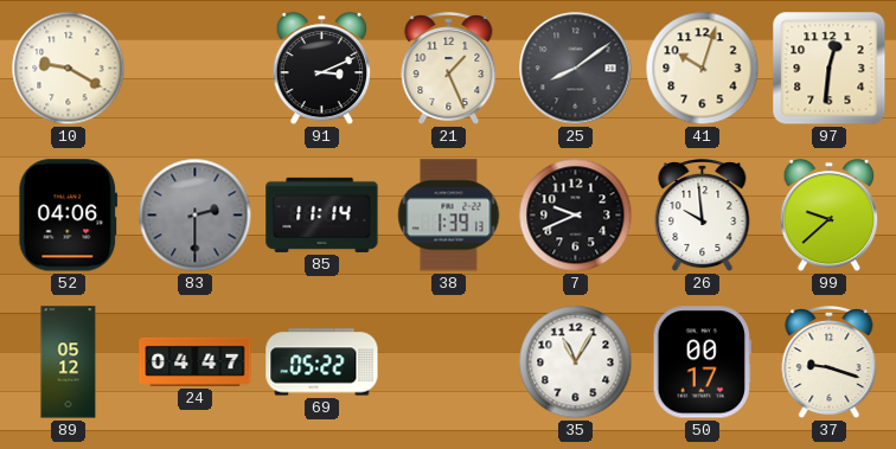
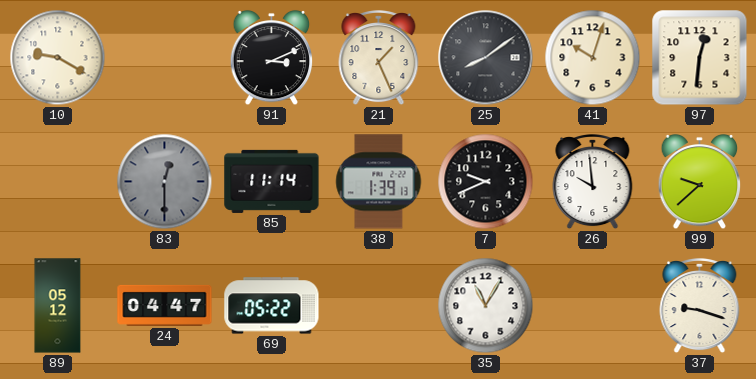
52: 04:06 -> none
83: 2:30 -> 12:30
50: 00:17 -> none
